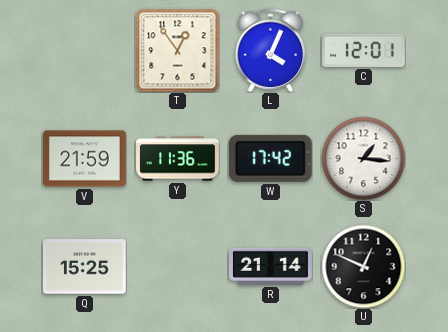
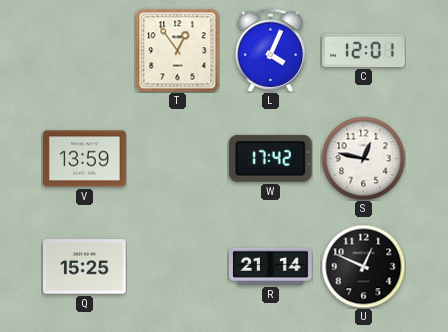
V: 21:59 -> 13:59
Y: 11:36 -> none
S: 1:16 -> 12:47
